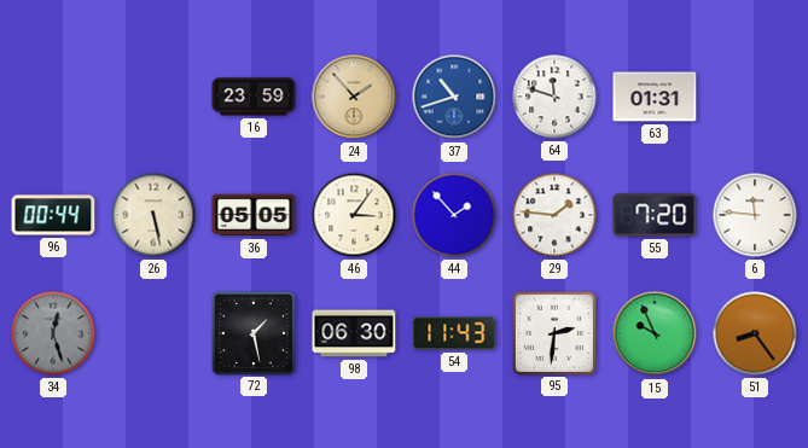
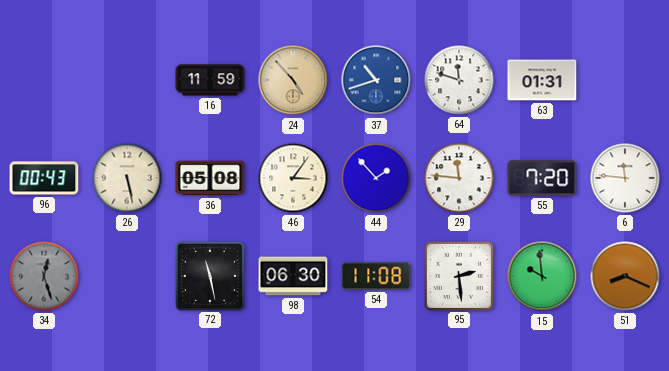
16: 23:59 -> 11:59
24: 1:53 -> 4:53
96: 00:44 -> 00:43
36: 05:05 -> 05:08
29: 1:46 -> 11:46
72: 1:28 -> 11:28
54: 11:43 -> 11:08
95: 2:31 -> 2:29
15: 9:56 -> 9:59
51: 8:24 -> 8:19
